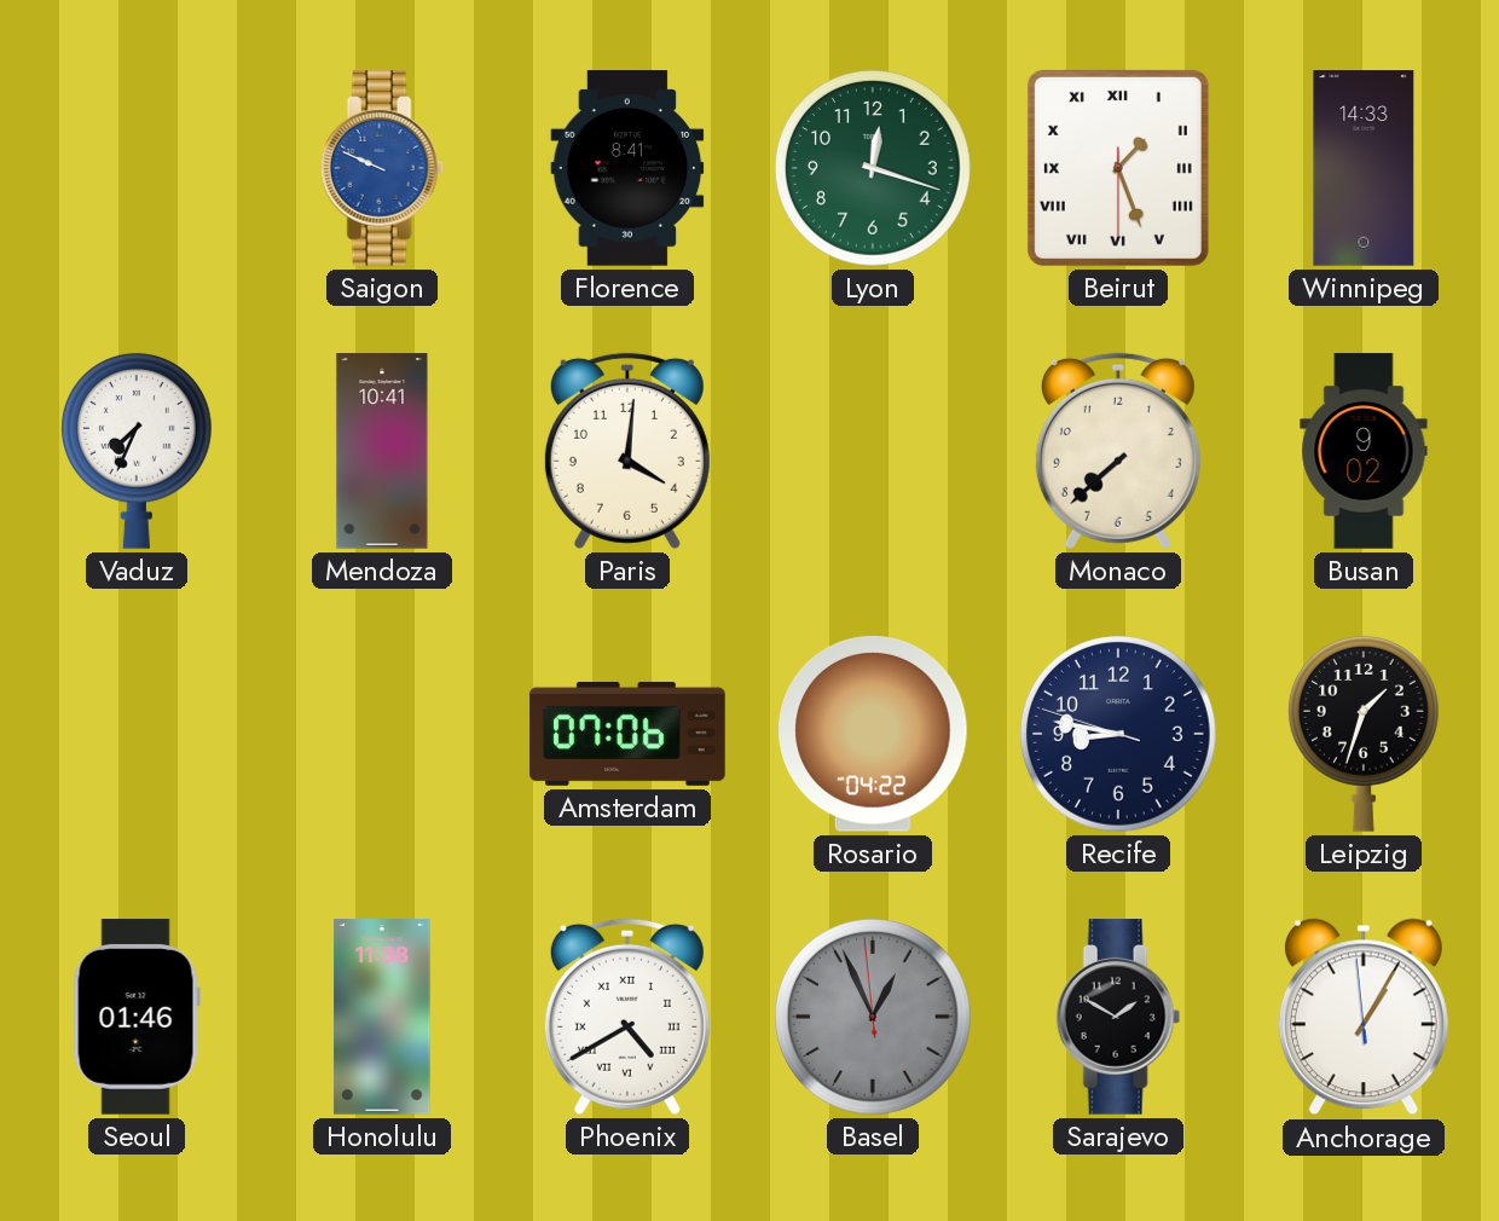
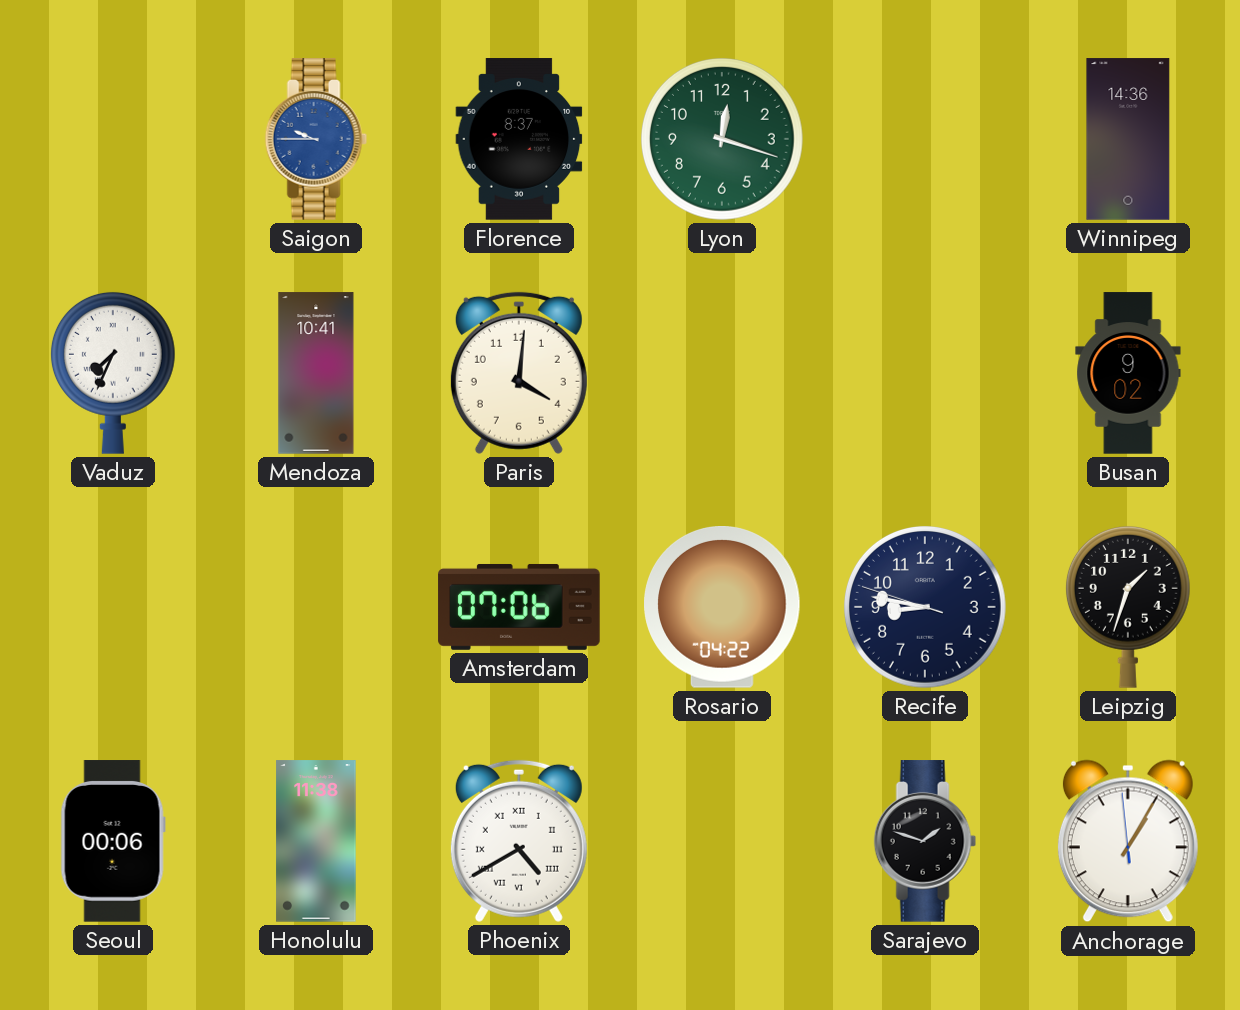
Saigon: 9:49 -> 9:45
Florence: 8:41 -> 8:37
Beirut: 1:26 -> none
Winnipeg: 14:33 -> 14:36
Monaco: 7:38 -> none
Seoul: 01:46 -> 00:06
Basel: 12:55 -> none
Sarajevo: 1:50 -> 1:48
